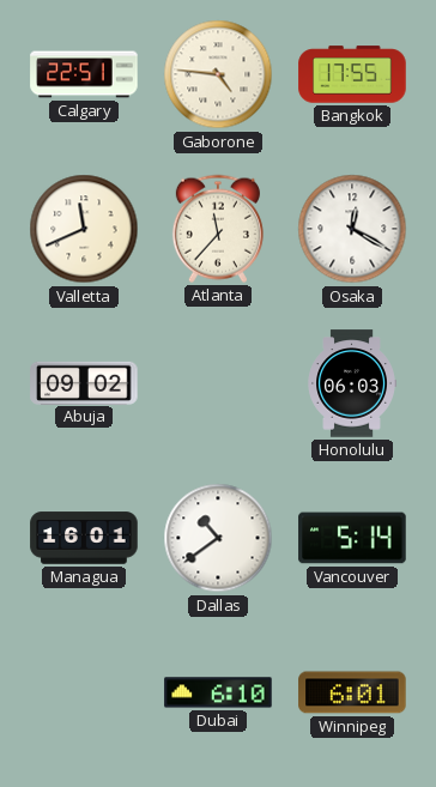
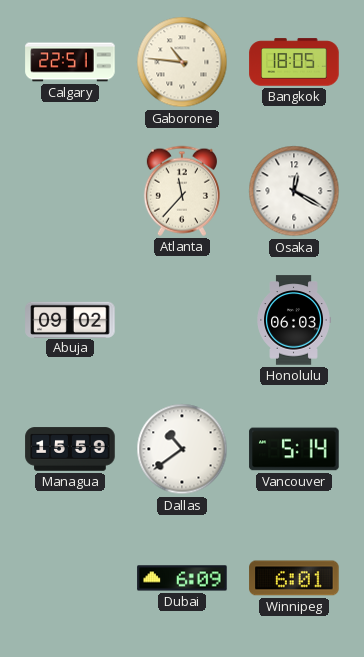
Gaborone: 4:46 -> 10:46
Bangkok: 17:55 -> 18:05
Valletta: 11:41 -> none
Managua: 16:01 -> 15:59
Dubai: 6:10 -> 6:09
